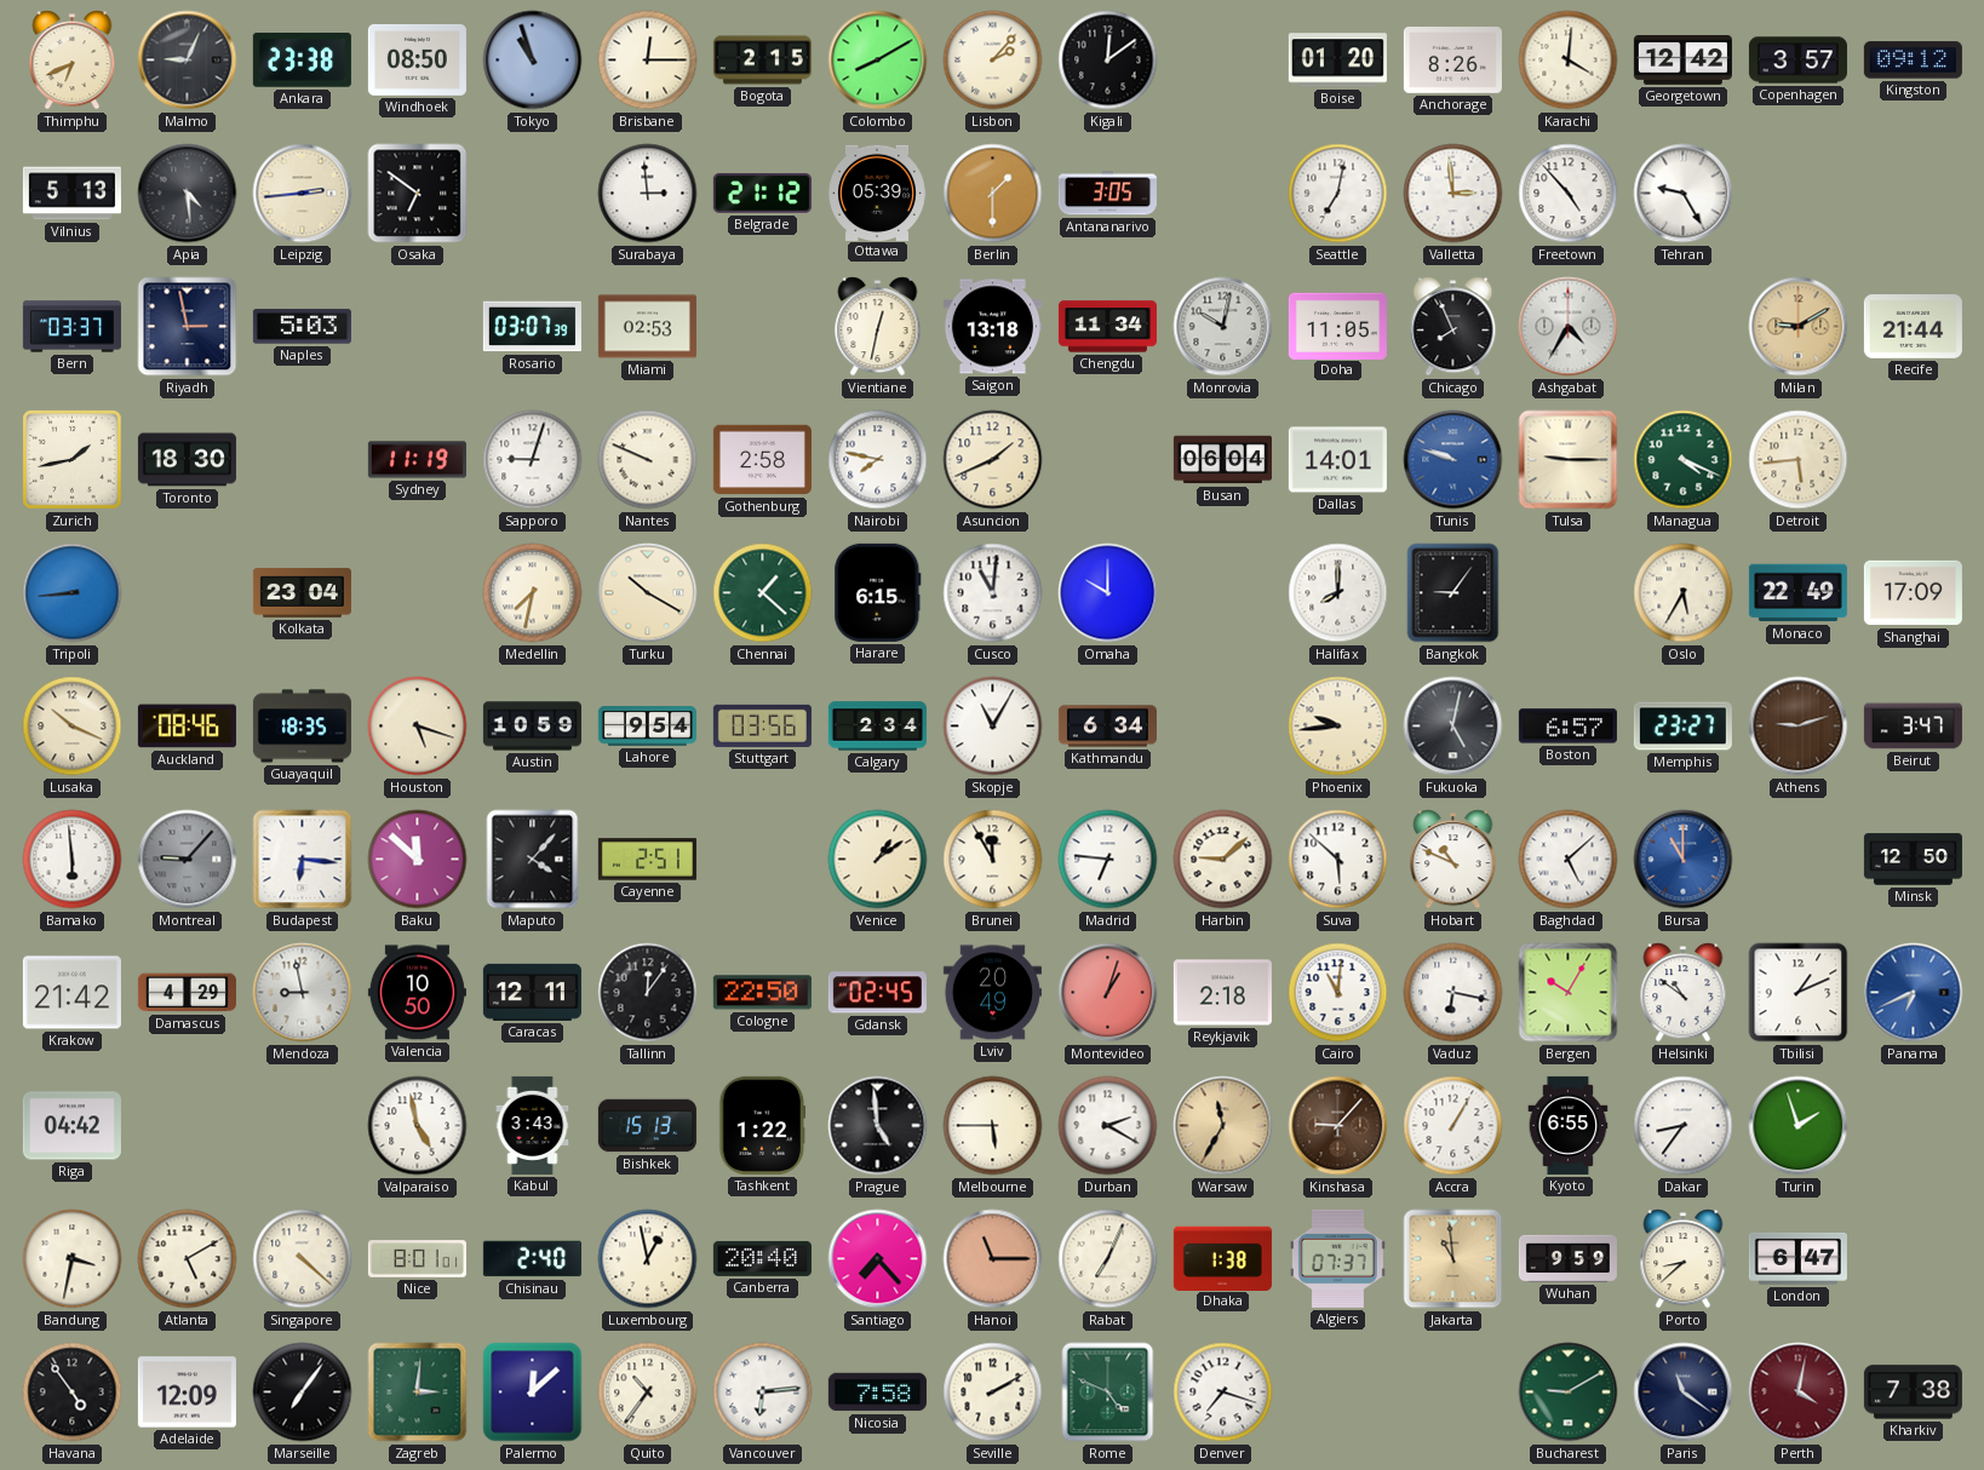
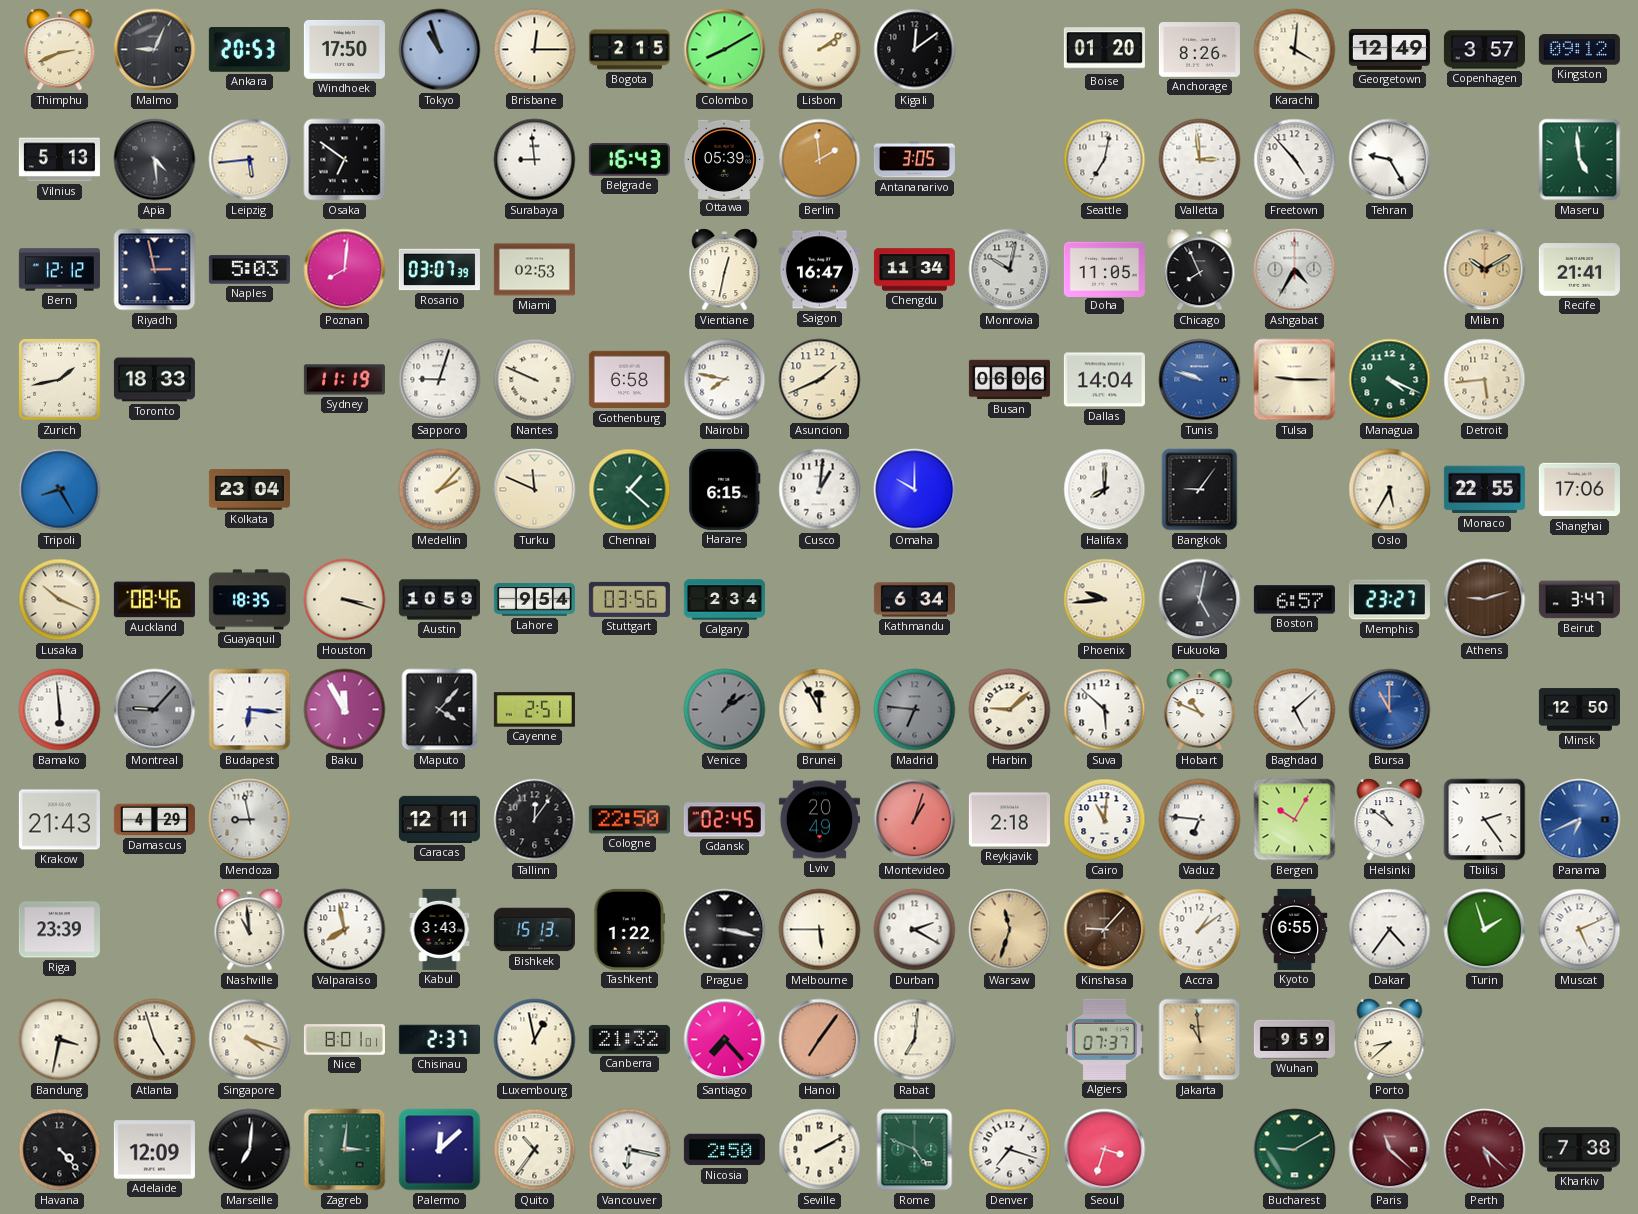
Thimphu: 6:41 -> 2:41
Ankara: 23:38 -> 20:53
Windhoek: 08:50 -> 17:50
Lisbon: 2:07 -> 2:09
Georgetown: 12:42 -> 12:49
Leipzig: 2:44 -> 5:44
Surabaya: 2:59 -> 8:59
Belgrade: 21:12 -> 16:43
Berlin: 1:30 -> 1:59
Maseru: none -> 4:59
Bern: 03:37 -> 12:12
Poznan: none -> 8:01
Saigon: 13:18 -> 16:47
Milan: 9:10 -> 10:10
Recife: 21:44 -> 21:41
Toronto: 18:30 -> 18:33
Gothenburg: 2:58 -> 6:58
Busan: 06:04 -> 06:06
Dallas: 14:01 -> 14:04
Tripoli: 8:44 -> 8:25
Medellin: 7:32 -> 2:07
Turku: 10:20 -> 11:49
Cusco: 11:01 -> 1:01
Monaco: 22:49 -> 22:55
Shanghai: 17:09 -> 17:06
Houston: 5:18 -> 3:18
Skopje: 11:05 -> none
Baku: 11:52 -> 11:55
Venice dial: cream -> grey
Madrid dial: white -> grey
Krakow: 21:42 -> 21:43
Valencia: 10:50 -> none
Vaduz: 6:17 -> 6:46
Tbilisi: 1:11 -> 2:24
Riga: 04:42 -> 23:39
Nashville: none -> 10:59
Valparaiso: 4:58 -> 7:58
Prague: 4:59 -> 3:17
Warsaw: 11:35 -> 11:33
Accra: 1:05 -> 1:09
Dakar: 8:36 -> 4:36
Muscat: none -> 5:11
Atlanta: 5:10 -> 4:57
Singapore: 4:22 -> 4:18
Chisinau: 2:40 -> 2:37
Canberra: 20:40 -> 21:32
Hanoi: 11:15 -> 7:06
Rabat: 7:04 -> 7:01
Dhaka: 1:38 -> none
London: 6:47 -> none
Havana: 4:54 -> 4:23
Marseille: 7:06 -> 7:01
Vancouver: 6:14 -> 6:17
Nicosia: 7:58 -> 2:50
Seoul: none -> 3:33
Paris: 11:21 -> 11:22
Paris dial: navy -> burgundy
Perth: 4:02 -> 5:22
